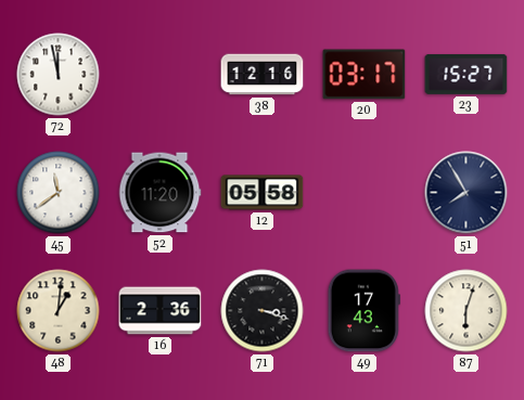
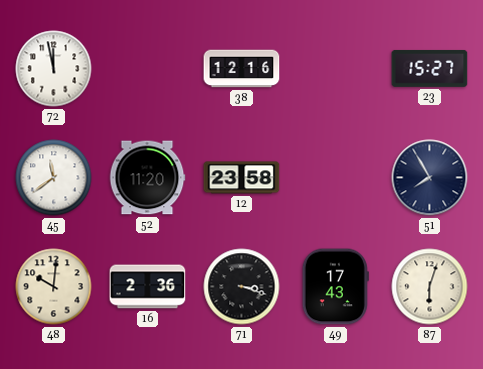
20: 03:17 -> none
12: 05:58 -> 23:58
48: 1:01 -> 10:01
